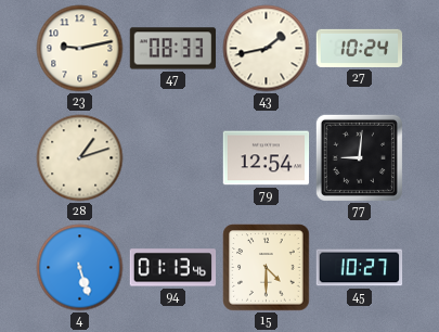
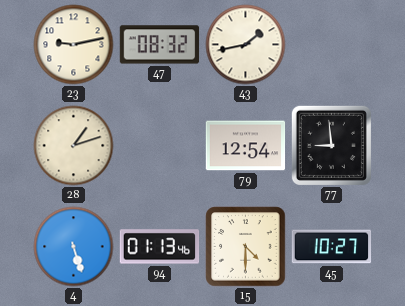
47: 08:33 -> 08:32
27: 10:24 -> none
77: 9:01 -> 8:59
